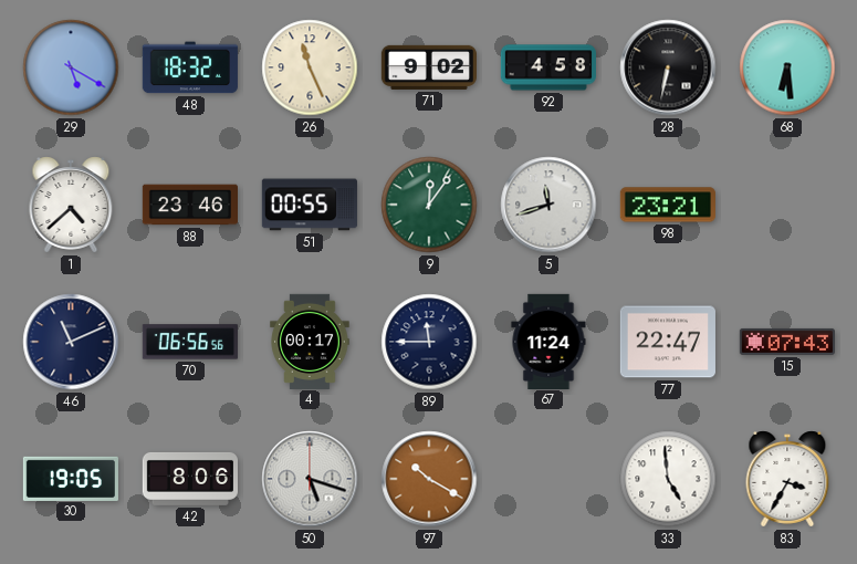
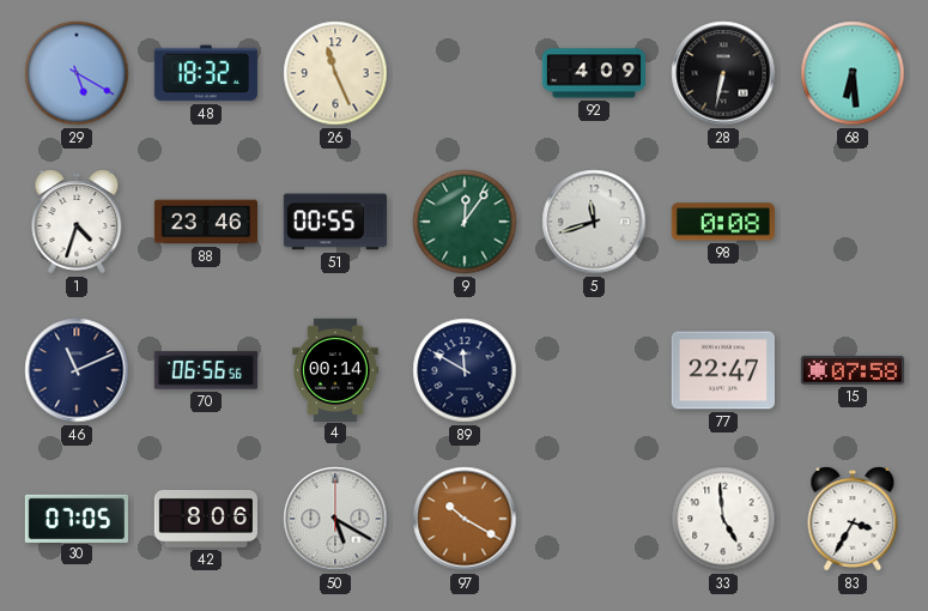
71: 9:02 -> none
92: 4:58 -> 4:09
1: 4:38 -> 4:33
98: 23:21 -> 0:08
4: 00:17 -> 00:14
89: 11:45 -> 11:50
67: 11:24 -> none
15: 07:43 -> 07:58
30: 19:05 -> 07:05
50: 5:18 -> 5:20
